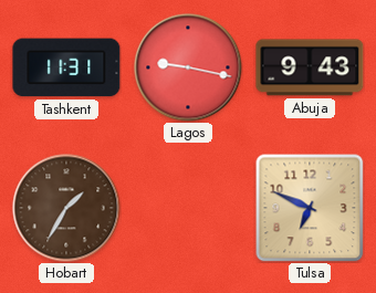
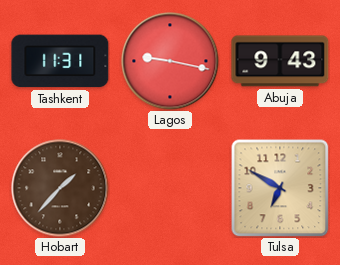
Hobart: 1:35 -> 1:37
Tulsa: 6:49 -> 6:50
